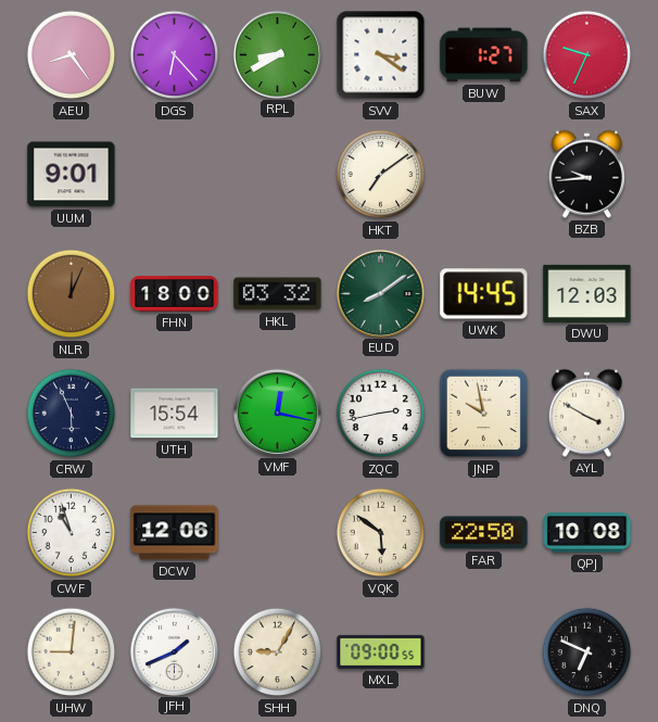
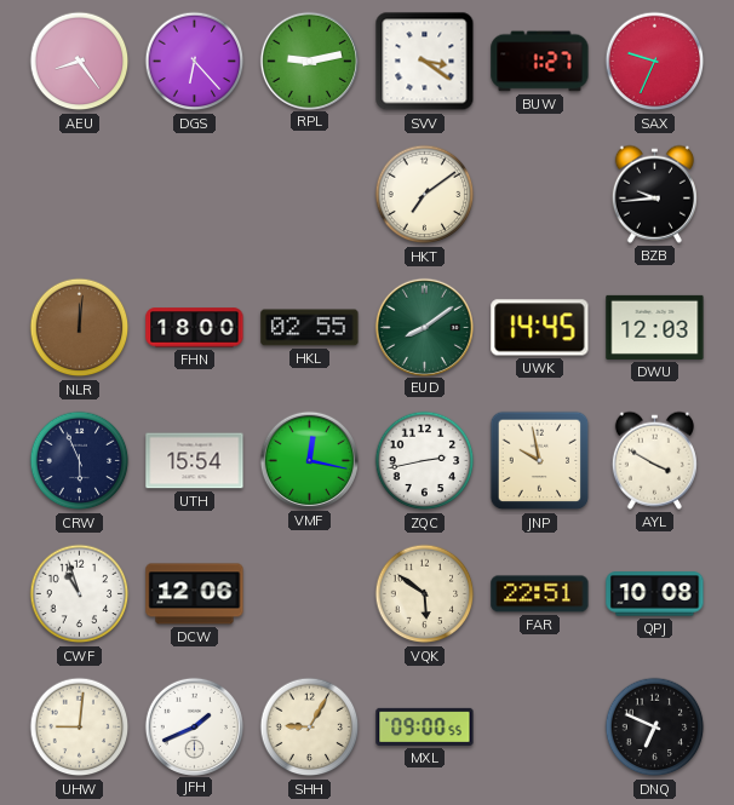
RPL: 8:40 -> 9:13
UUM: 9:01 -> none
NLR: 12:04 -> 12:01
HKL: 03:32 -> 02:55
FAR: 22:50 -> 22:51
